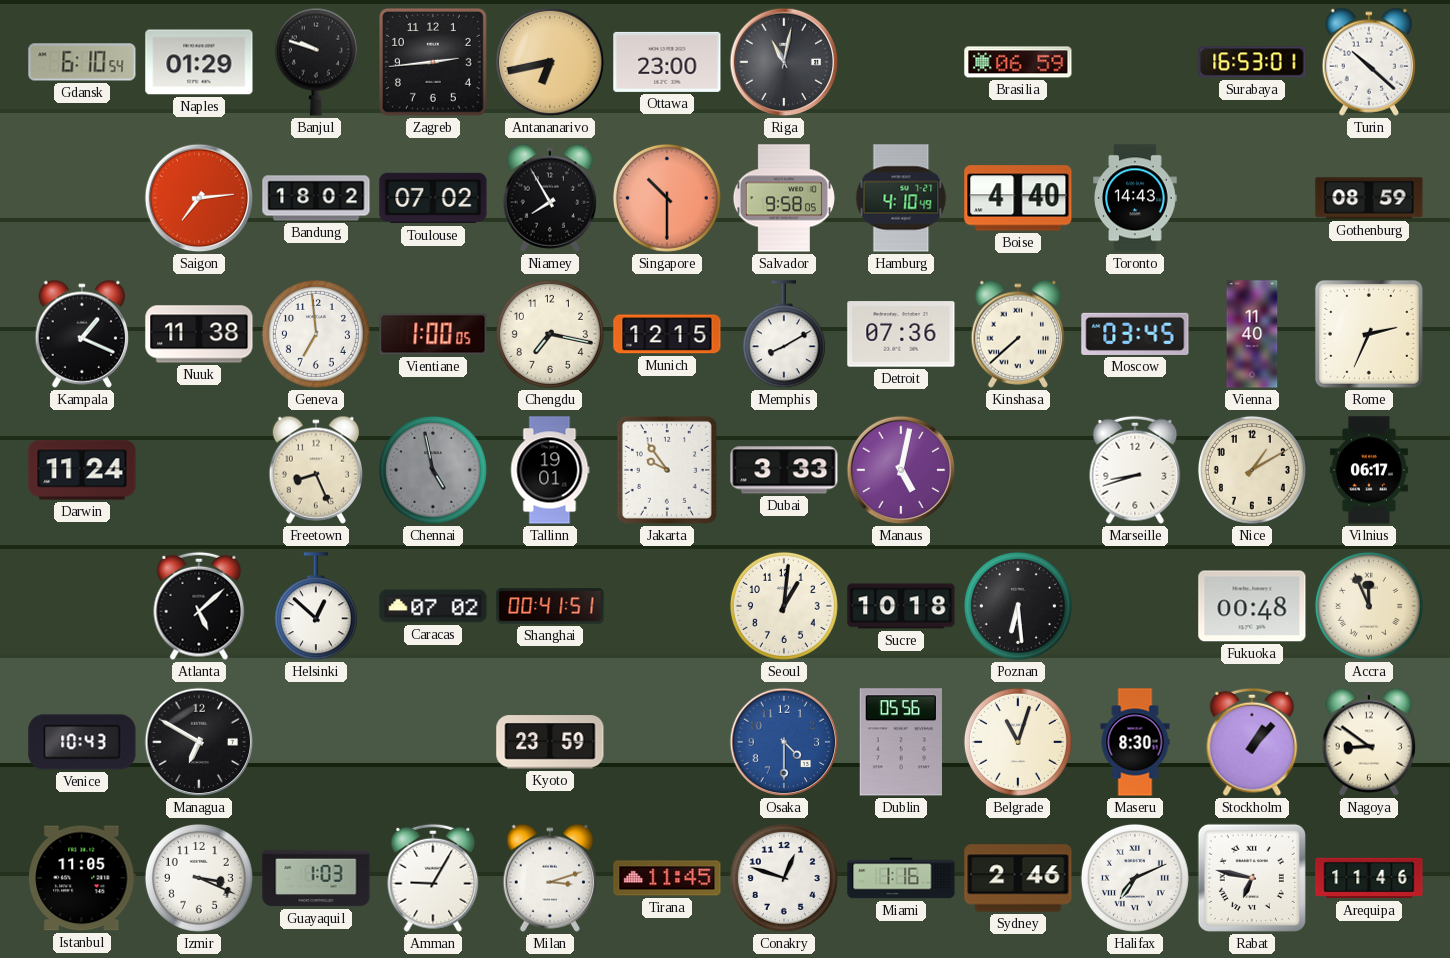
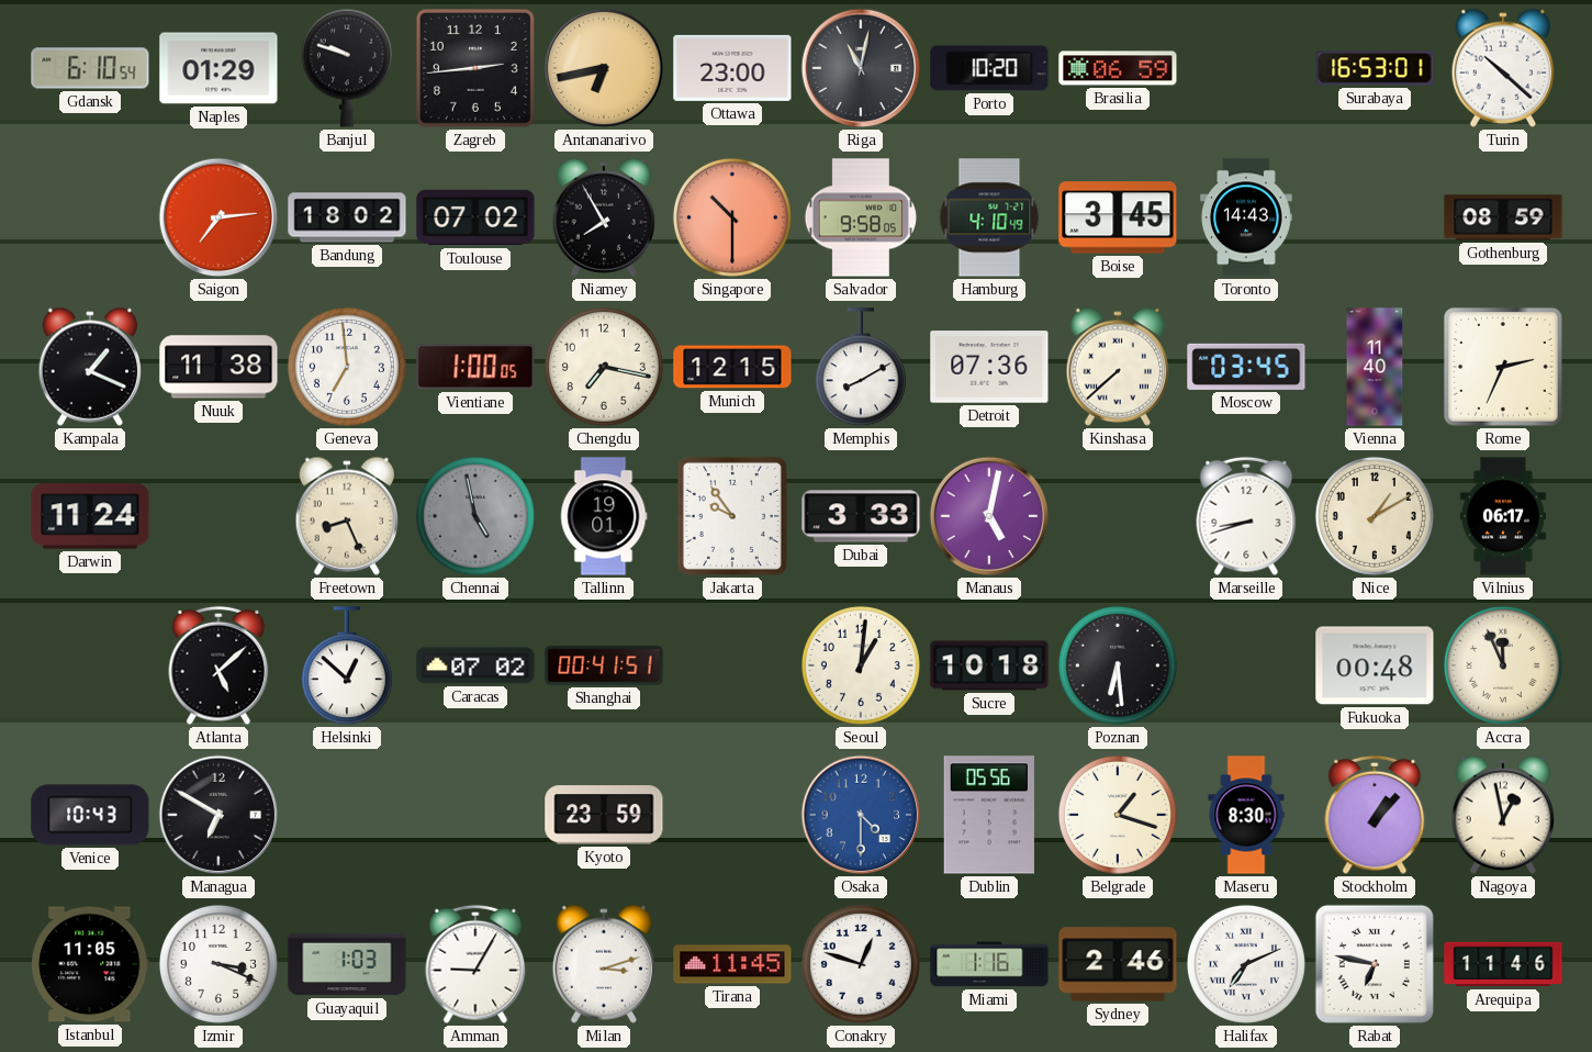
Porto: none -> 10:20
Boise: 4:40 -> 3:45
Belgrade: 11:03 -> 1:18
Nagoya: 8:51 -> 12:58
